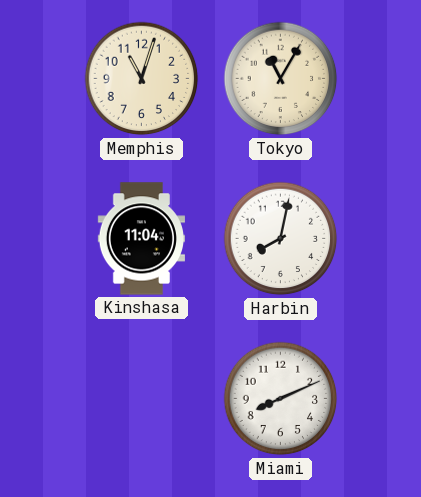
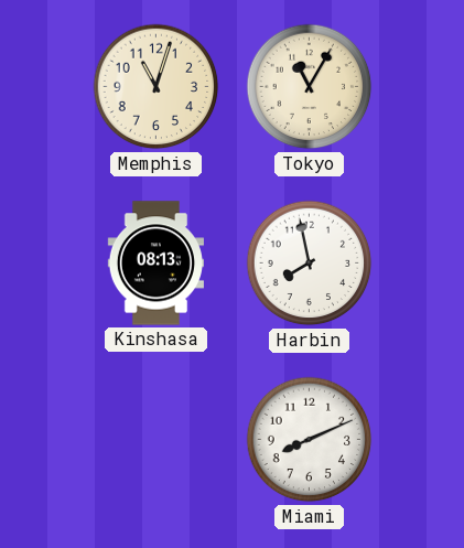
Kinshasa: 11:04 -> 08:13
Harbin: 8:02 -> 7:58
